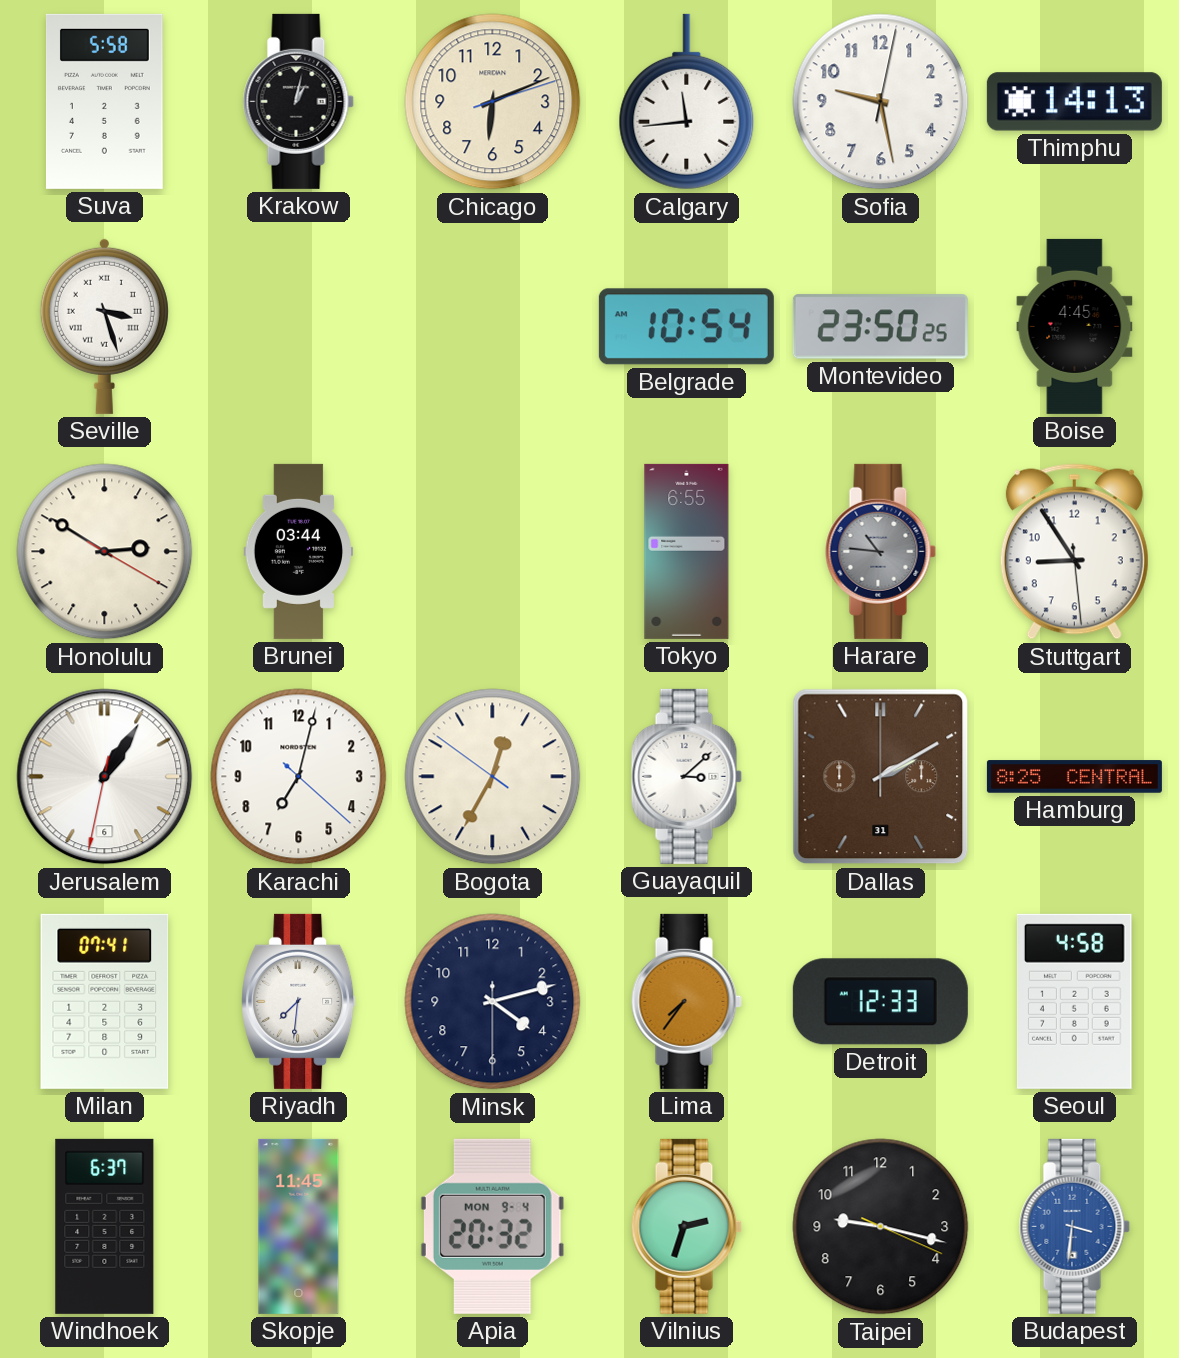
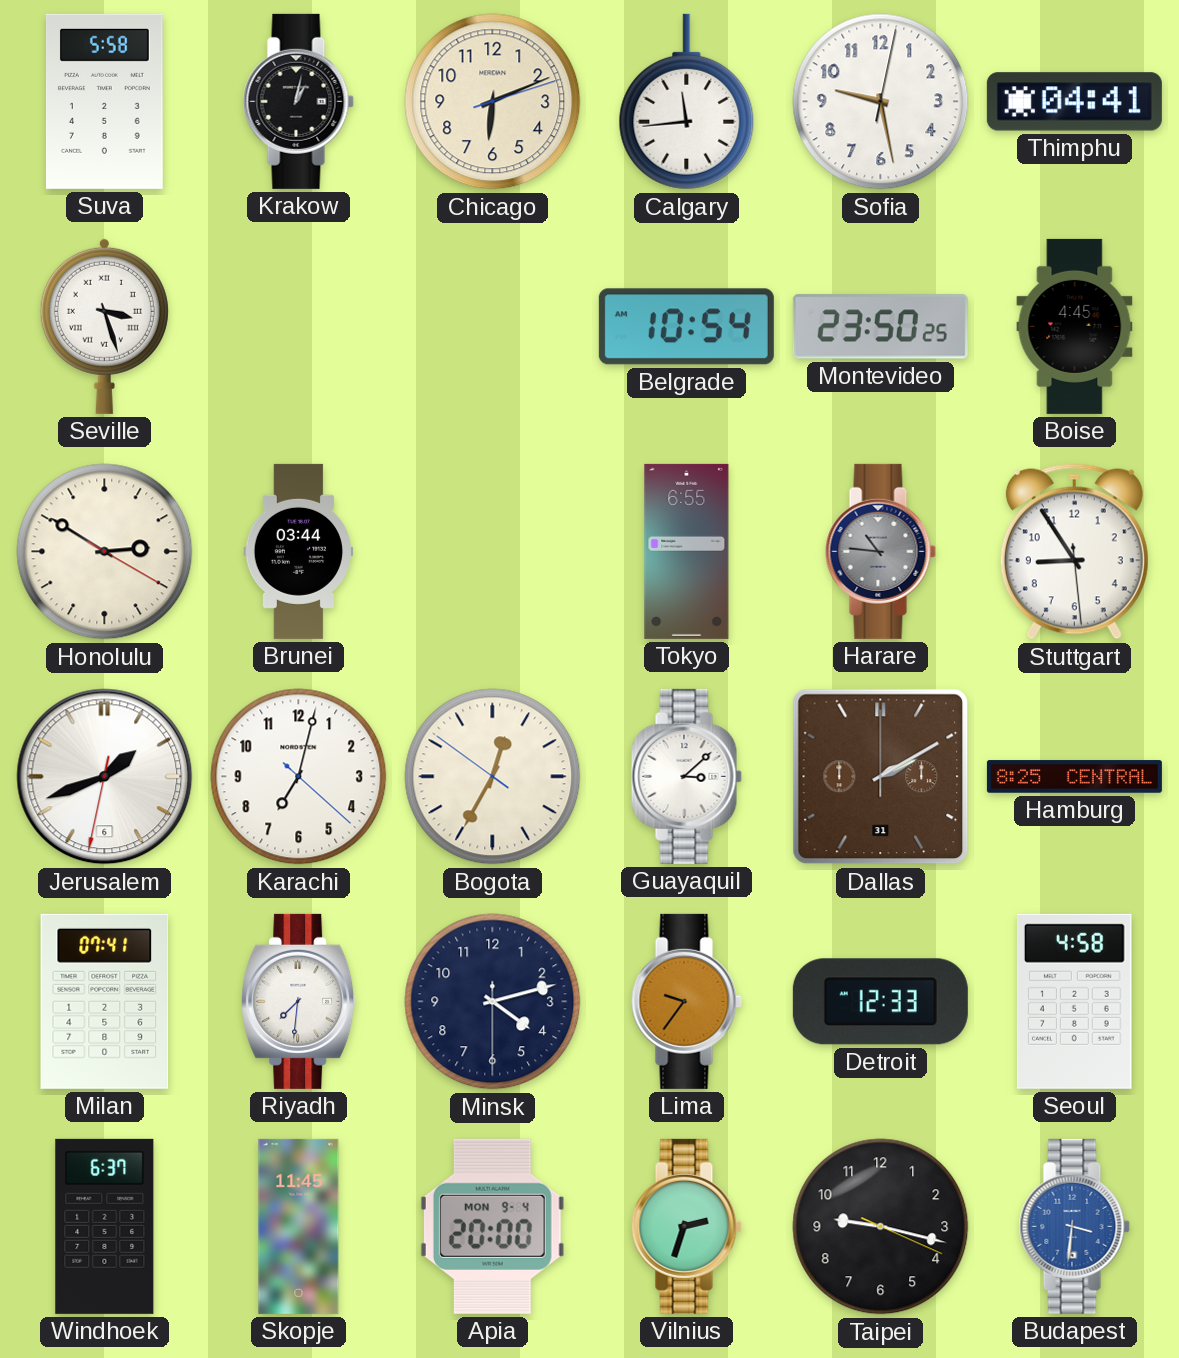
Thimphu: 14:13 -> 04:41
Jerusalem: 1:05 -> 1:41
Lima: 7:36 -> 9:36
Apia: 20:32 -> 20:00
